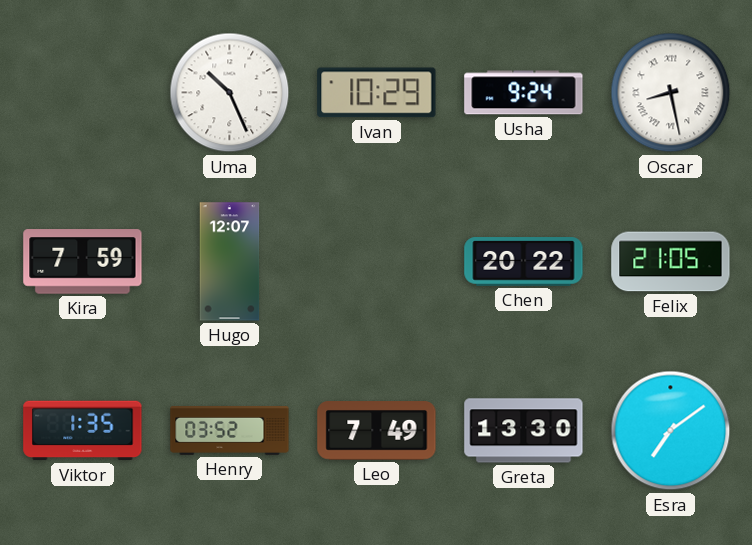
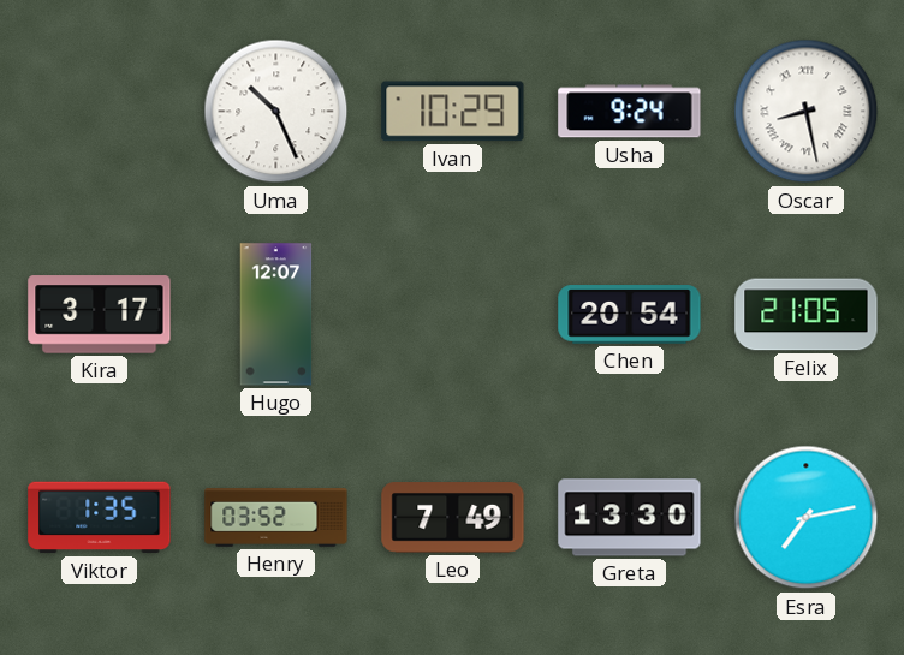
Kira: 7:59 -> 3:17
Chen: 20:22 -> 20:54
Esra: 7:09 -> 7:13
